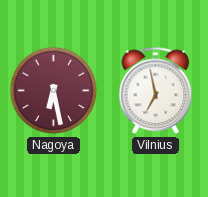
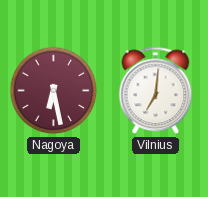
Vilnius: 6:58 -> 7:01
